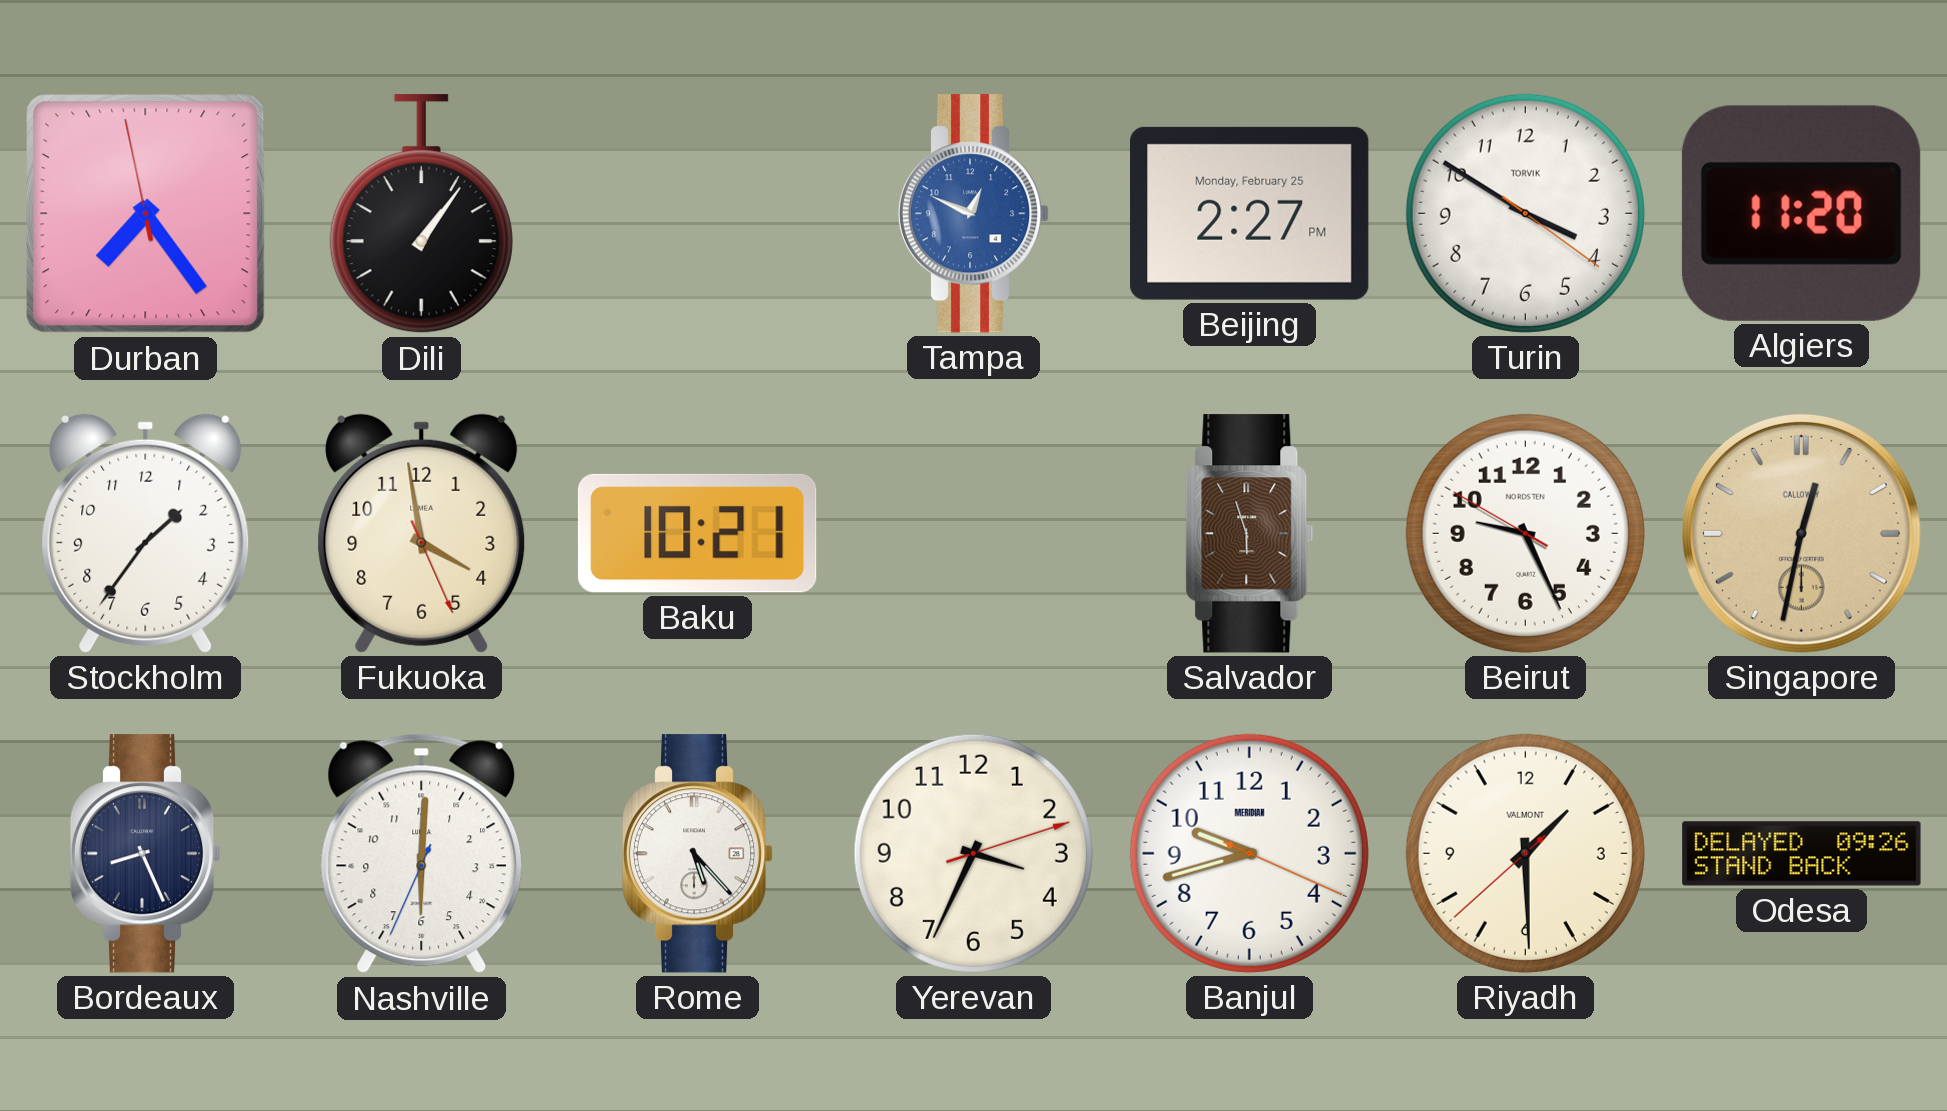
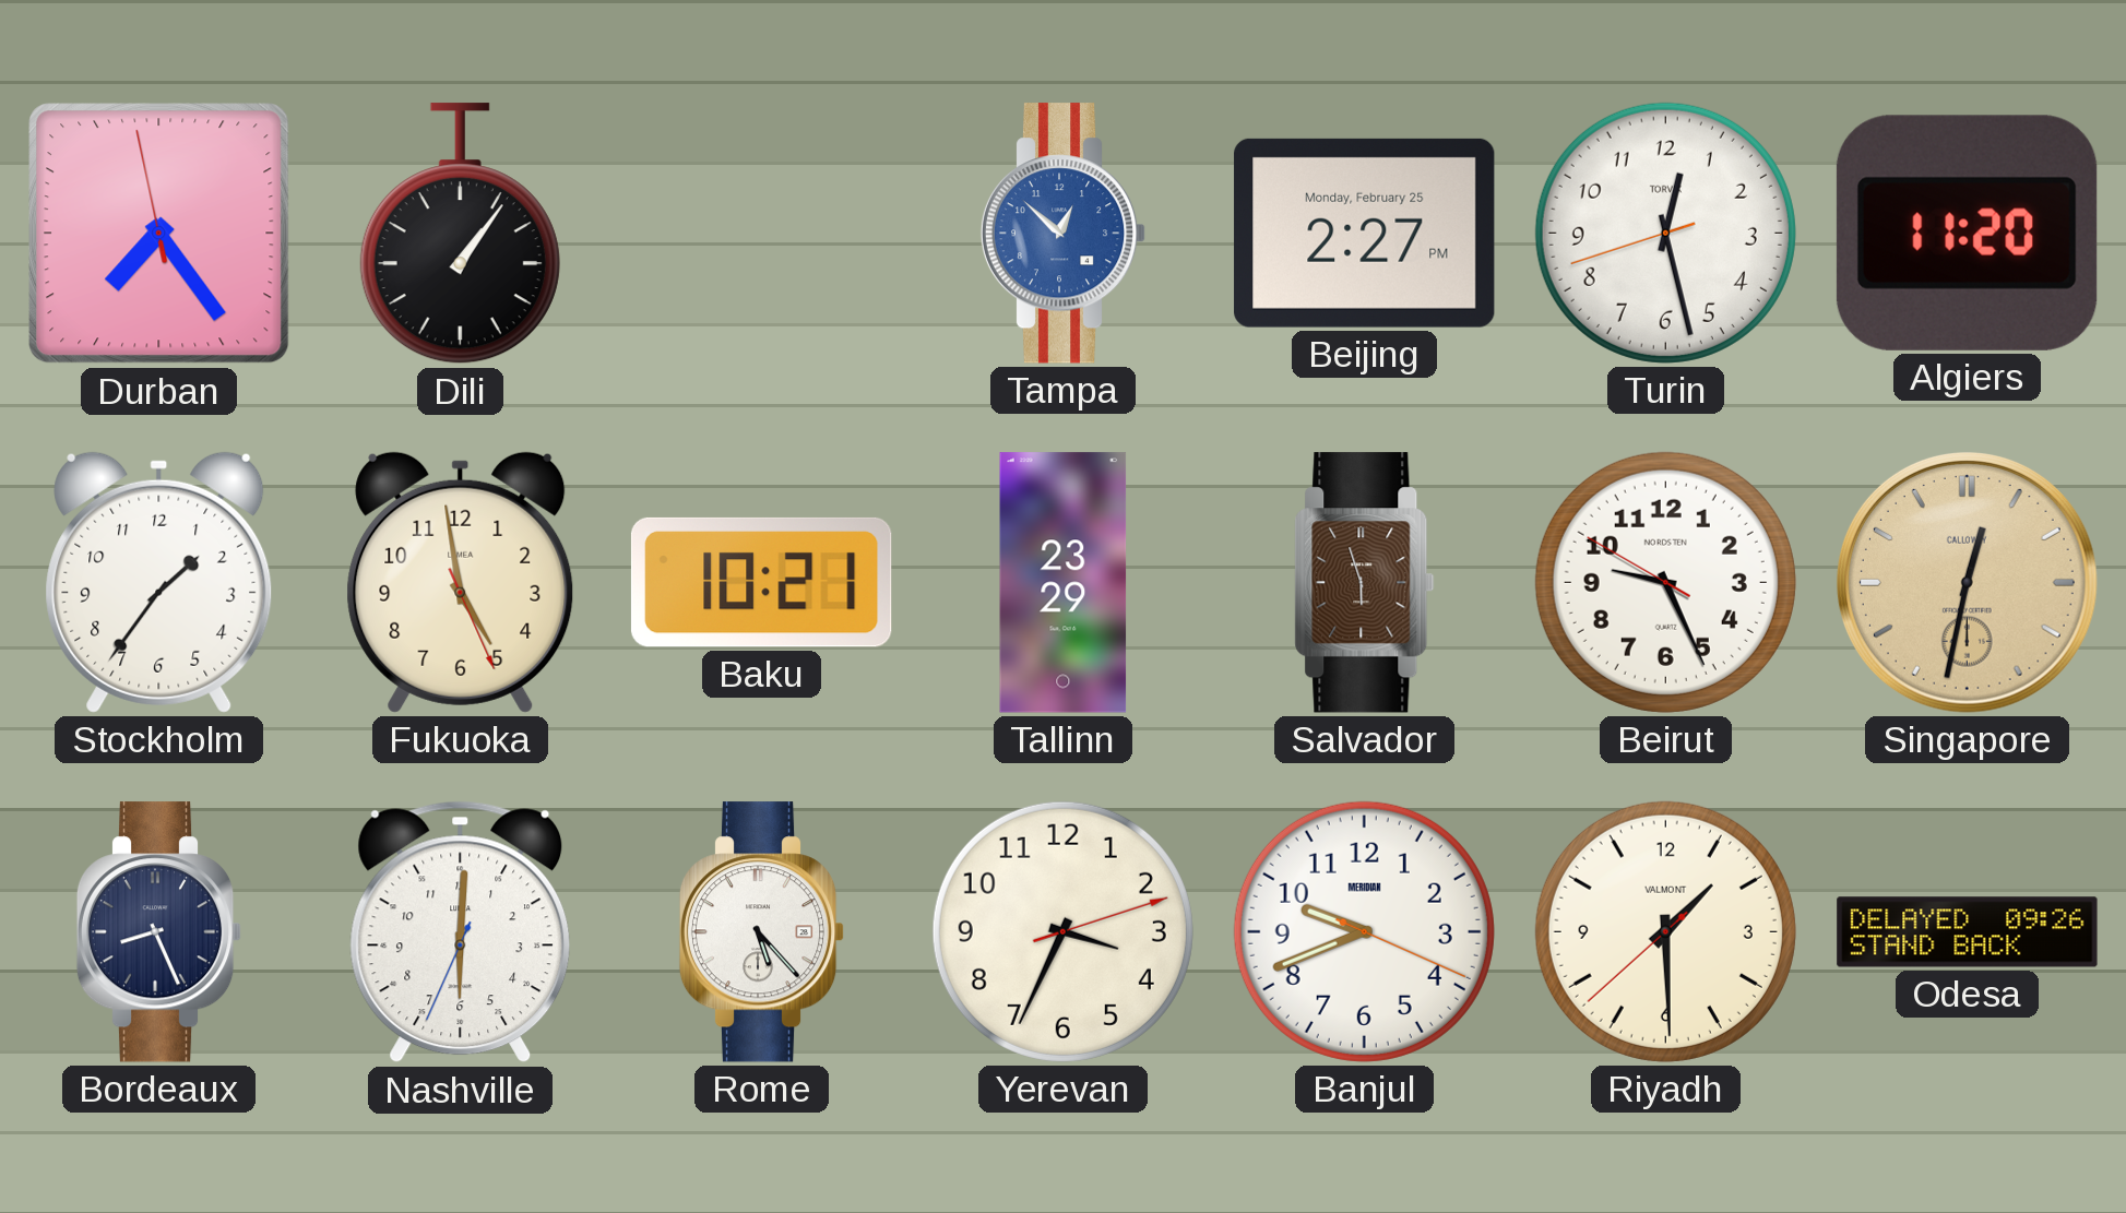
Tampa: 12:49 -> 12:52
Turin: 3:50 -> 12:27
Fukuoka: 3:58 -> 4:58
Tallinn: none -> 23:29
Banjul: 9:42 -> 9:41
